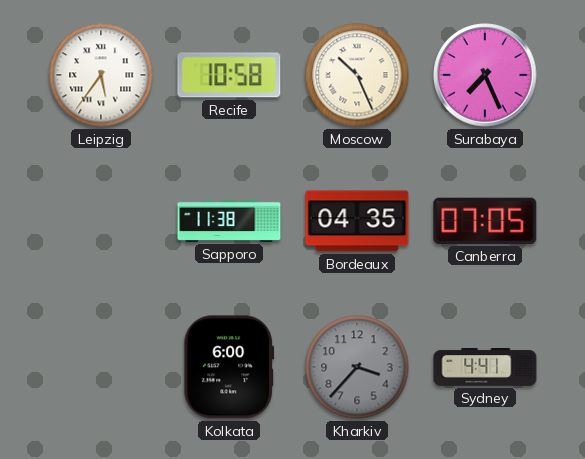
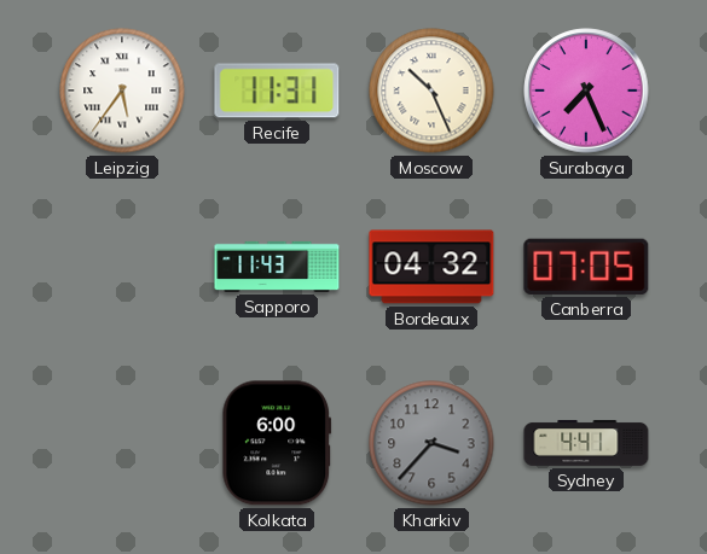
Recife: 10:58 -> 11:31
Sapporo: 11:38 -> 11:43
Bordeaux: 04:35 -> 04:32
